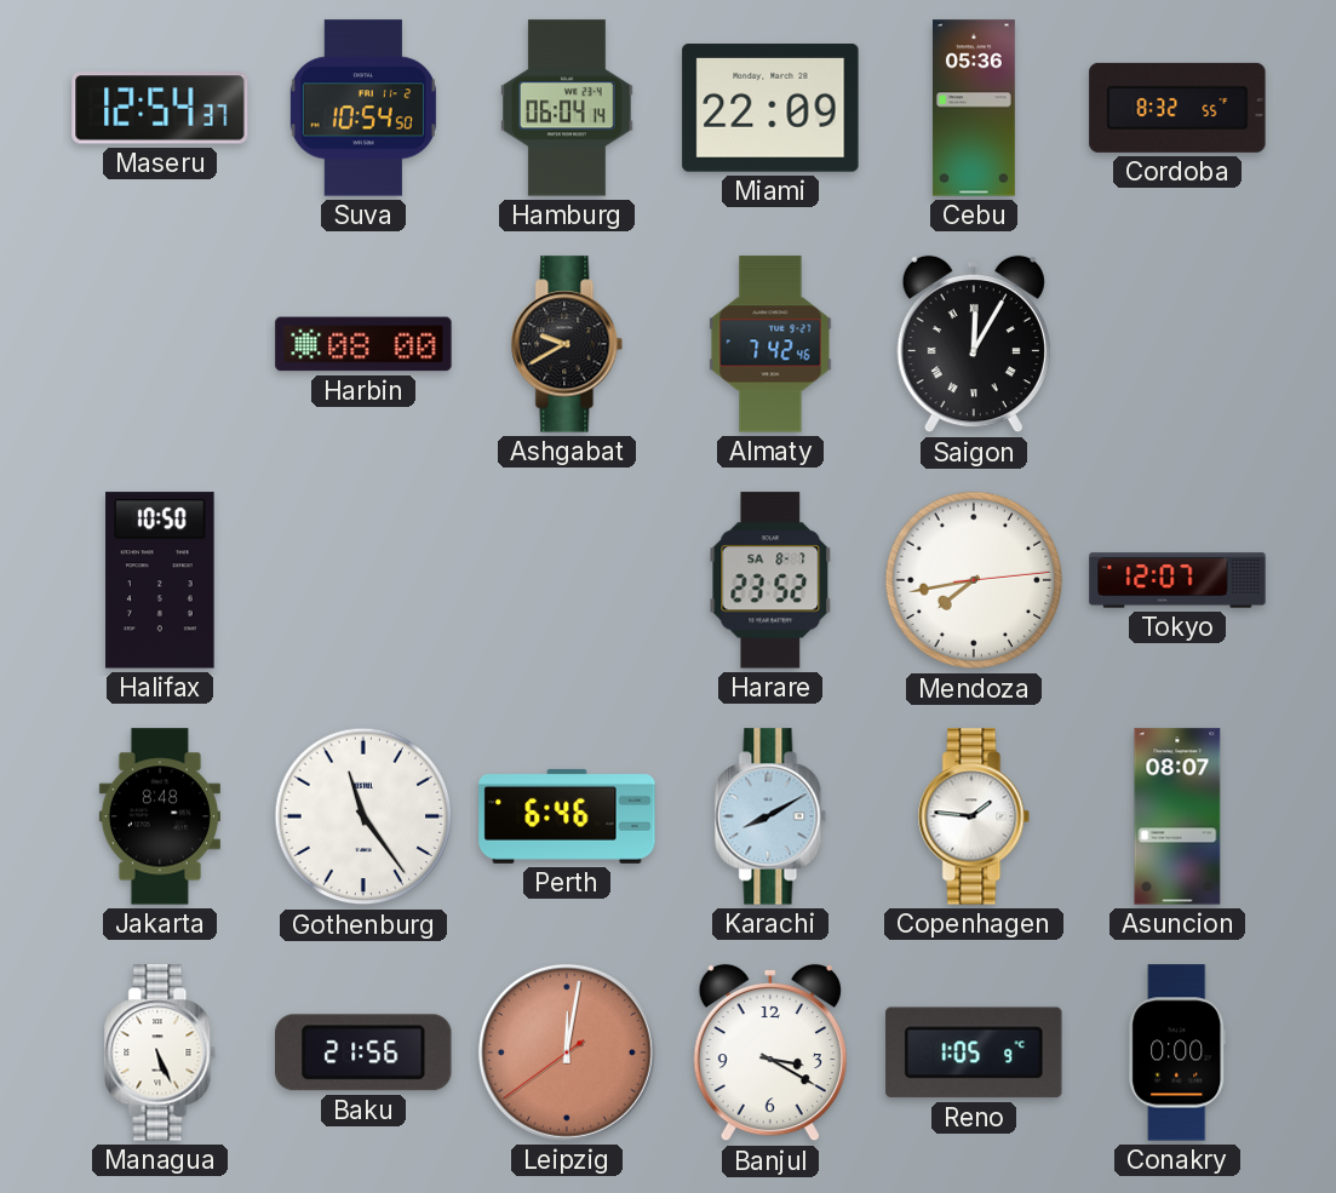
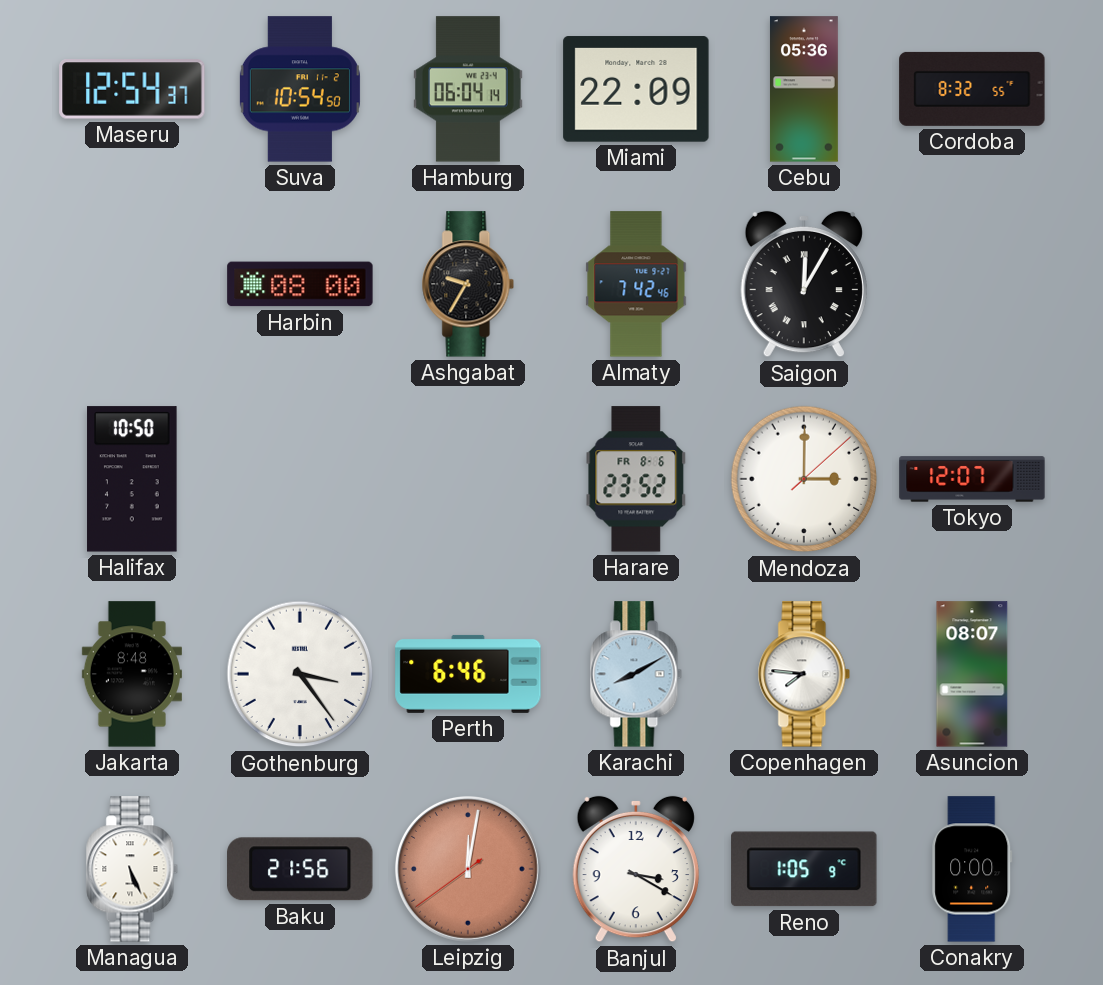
Ashgabat: 9:40 -> 9:35
Harare date: SA 8-7 -> FR 8-6
Mendoza: 7:43 -> 3:00
Gothenburg: 11:24 -> 3:24
Copenhagen: 1:46 -> 7:46
